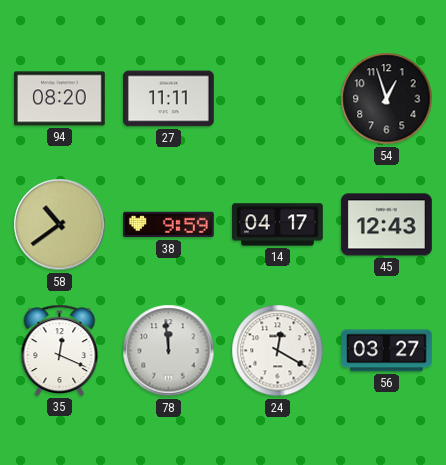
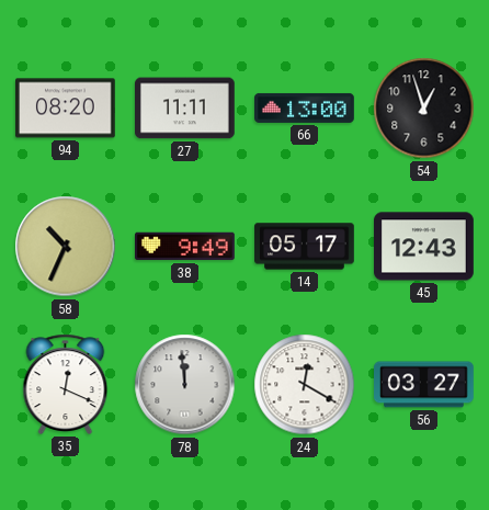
66: none -> 13:00
58: 10:39 -> 10:34
38: 9:59 -> 9:49
14: 04:17 -> 05:17
